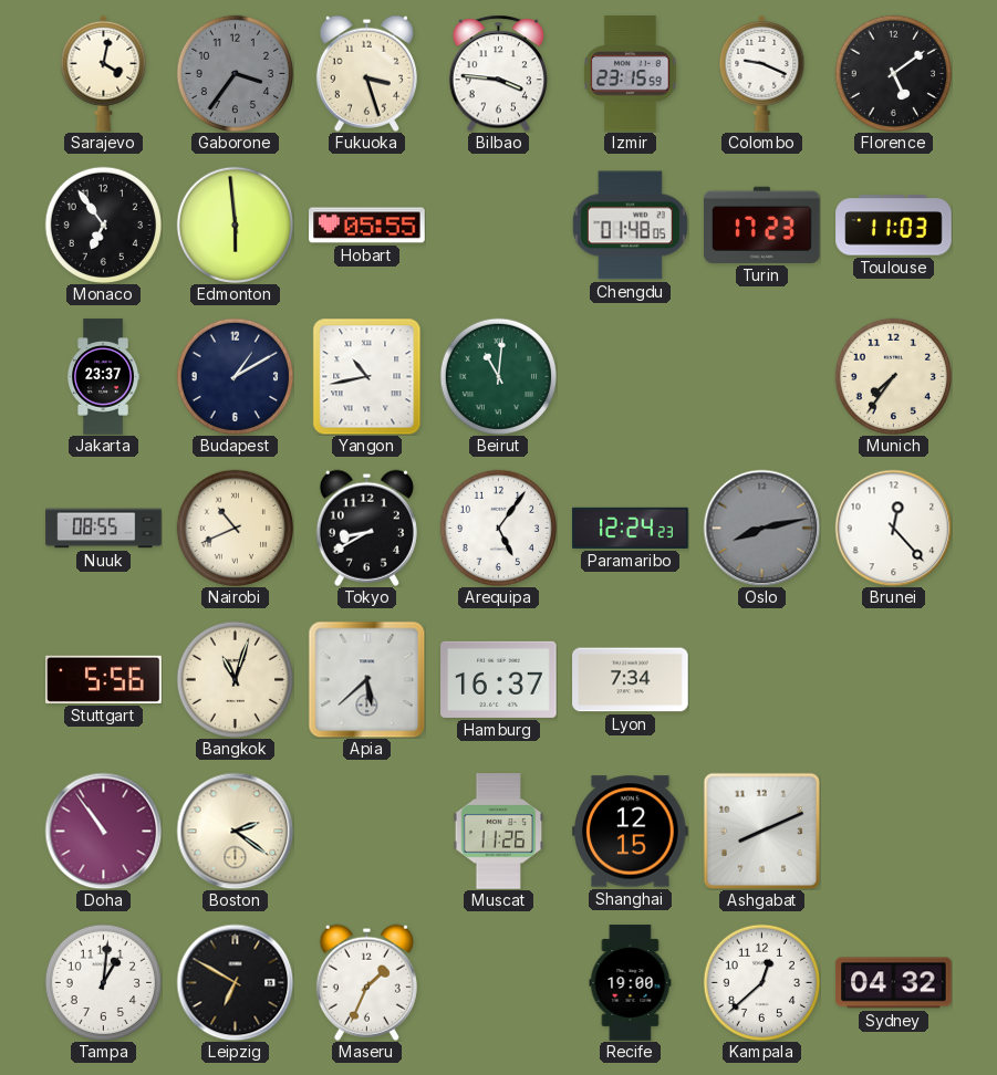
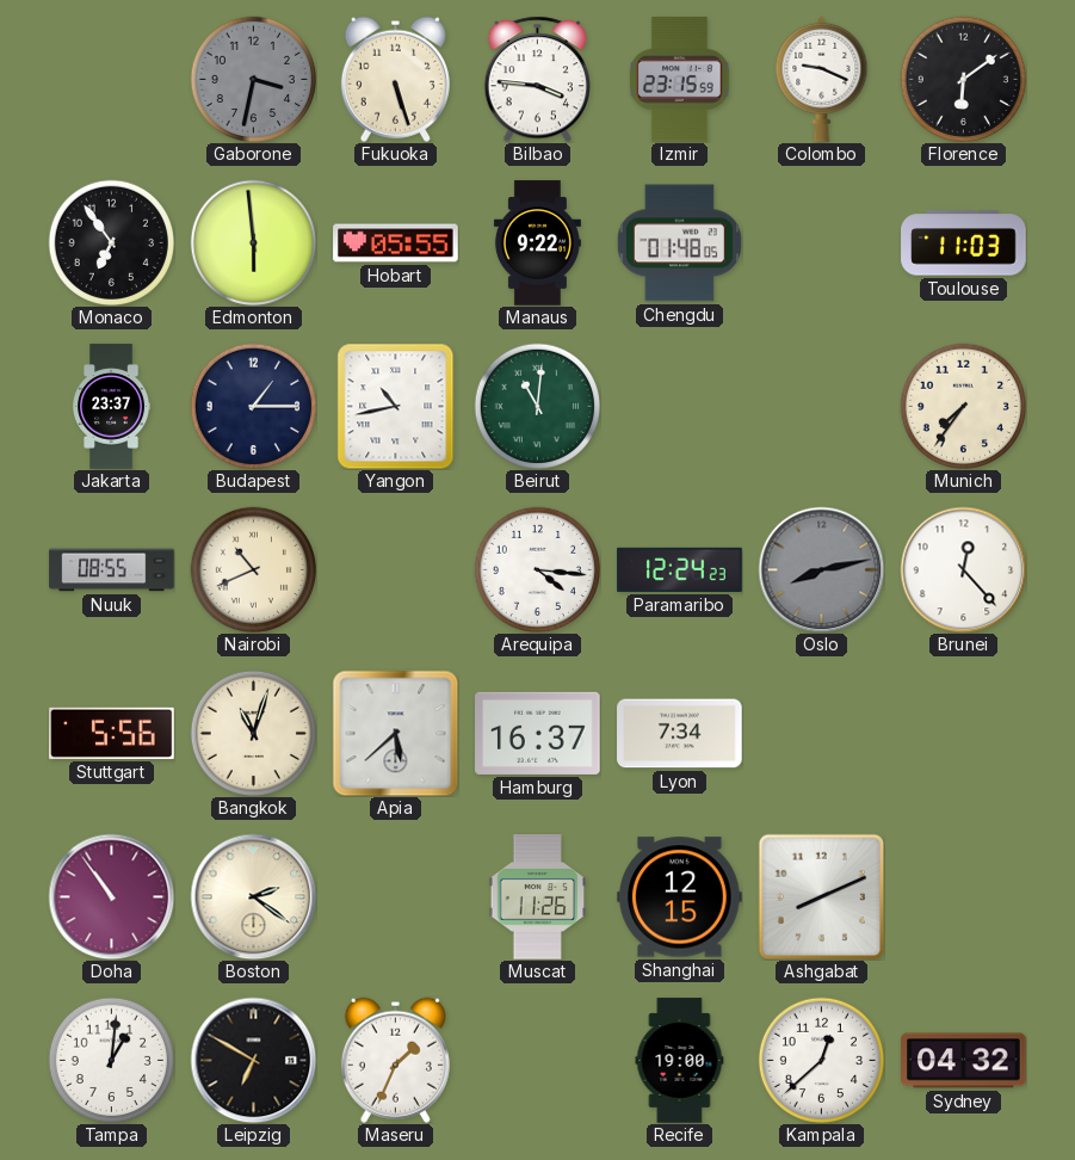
Sarajevo: 4:02 -> none
Gaborone: 3:36 -> 3:32
Fukuoka: 3:27 -> 5:27
Florence: 5:09 -> 6:09
Manaus: none -> 9:22
Turin: 17:23 -> none
Budapest: 1:10 -> 1:15
Tokyo: 8:40 -> none
Arequipa: 5:06 -> 4:16
